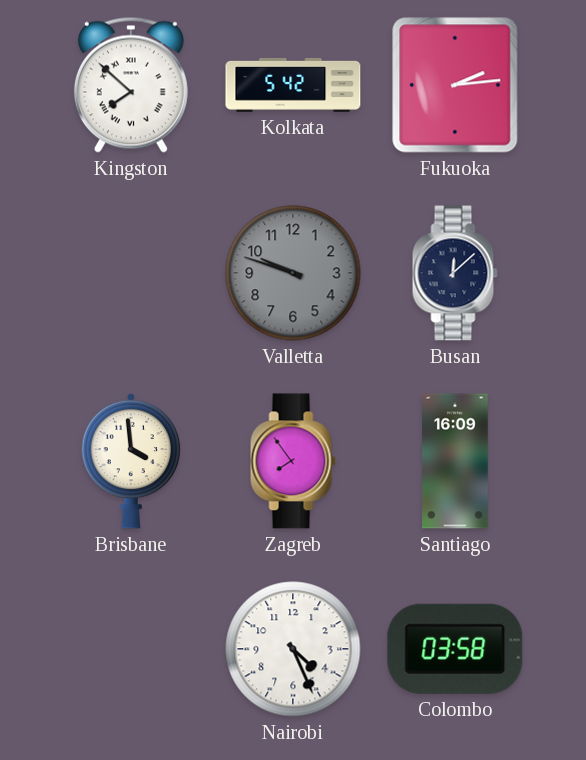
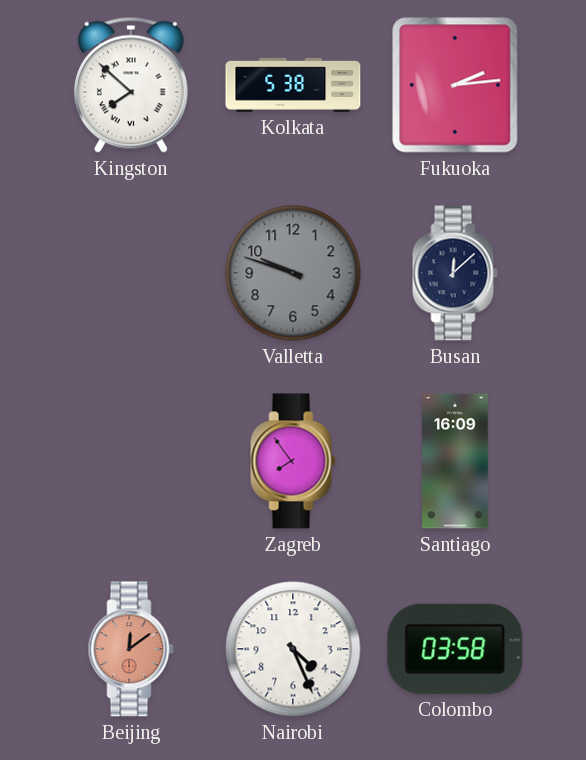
Kolkata: 5:42 -> 5:38
Brisbane: 3:59 -> none
Beijing: none -> 12:09
